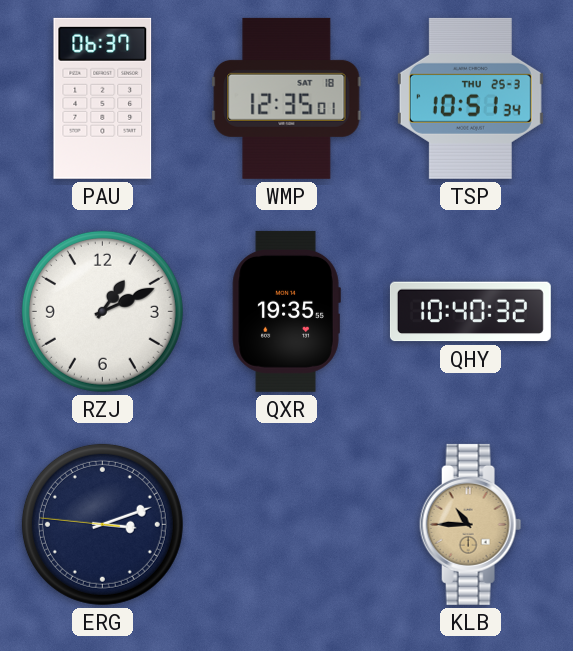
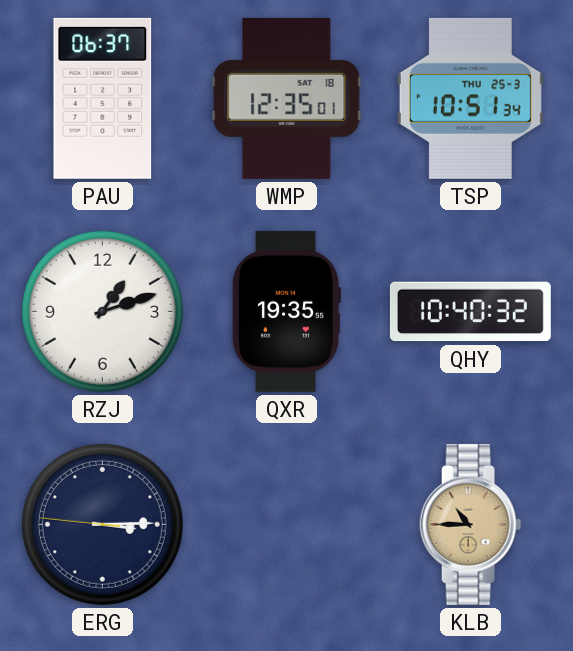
RZJ: 1:11 -> 1:12
ERG: 3:11 -> 3:14
